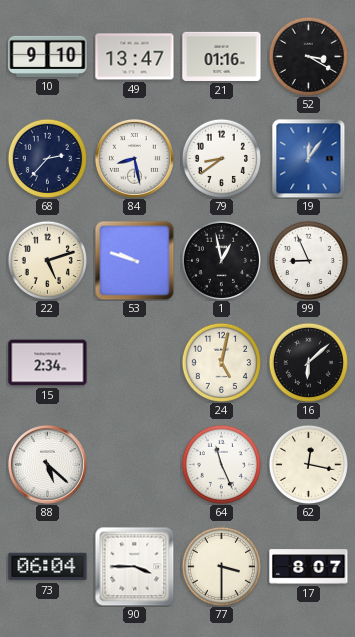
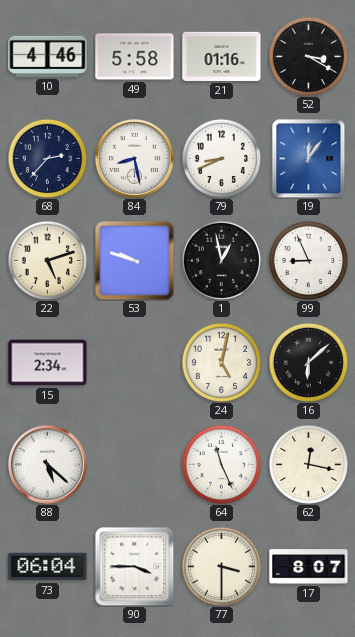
10: 9:10 -> 4:46
49: 13:47 -> 5:58
79: 8:39 -> 8:41
